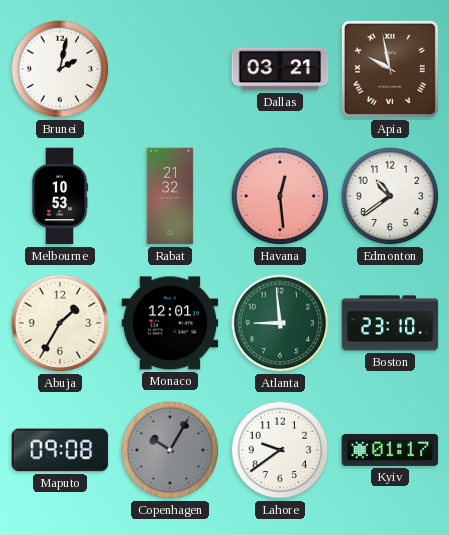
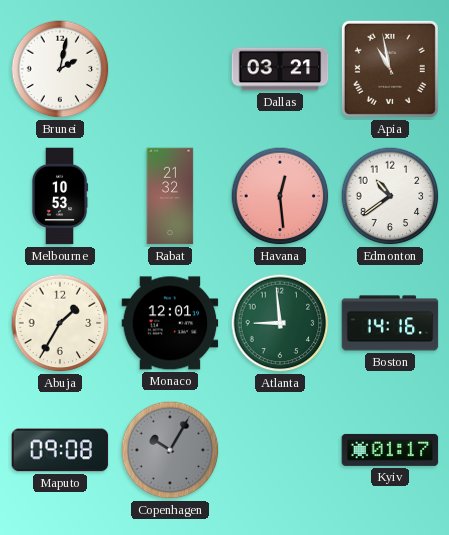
Apia: 9:58 -> 10:58
Boston: 23:10 -> 14:16
Lahore: 9:39 -> none
